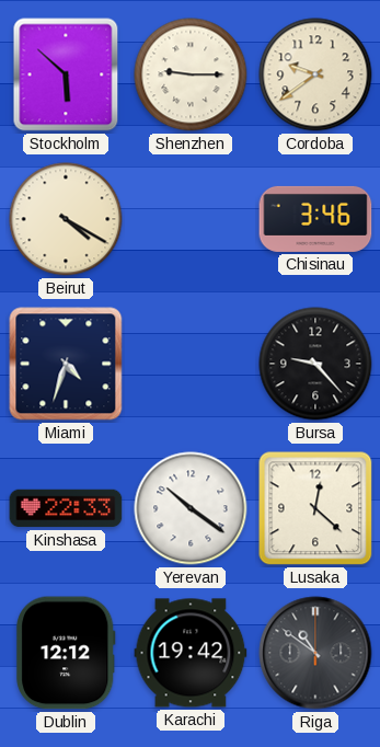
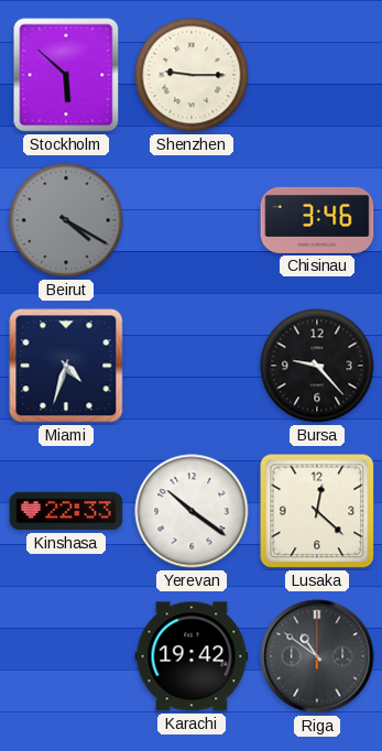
Cordoba: 9:39 -> none
Beirut dial: cream -> grey
Dublin: 12:12 -> none
